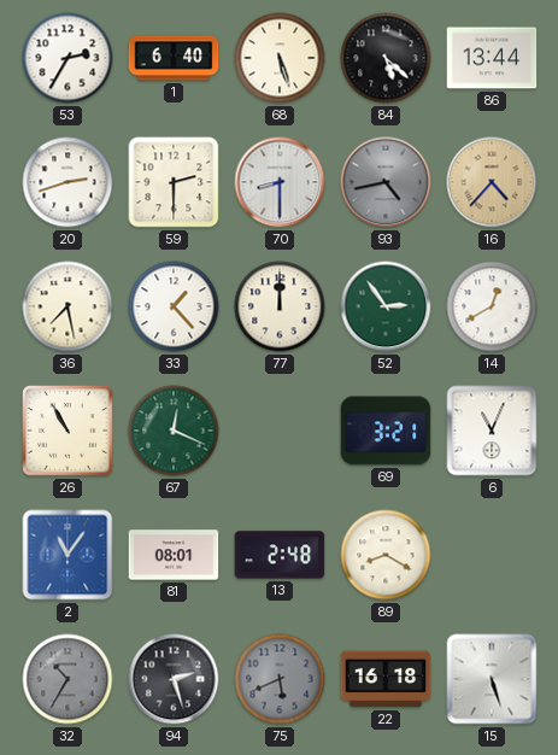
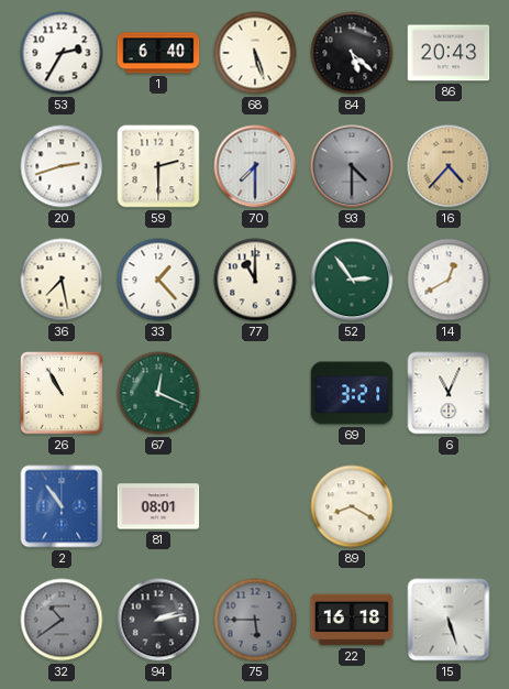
86: 13:44 -> 20:43
70: 8:30 -> 7:30
93: 4:43 -> 4:30
77: 12:00 -> 11:00
2: 11:06 -> 10:54
13: 2:48 -> none
32: 10:35 -> 10:39
94: 2:27 -> 2:13
75: 5:41 -> 5:45
